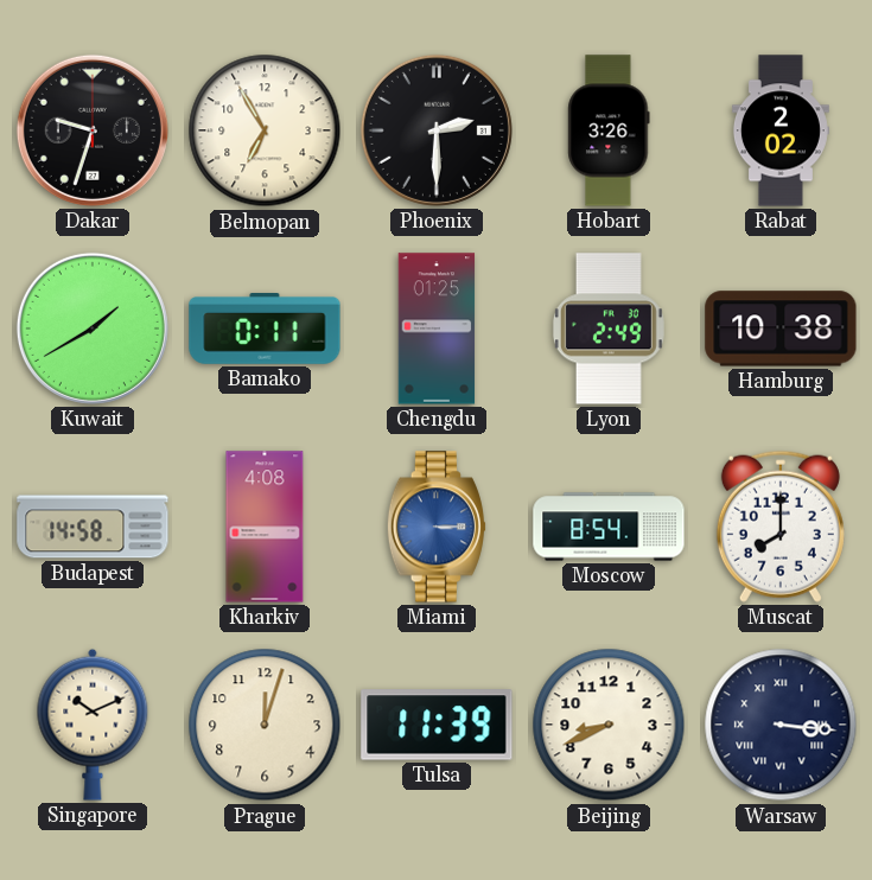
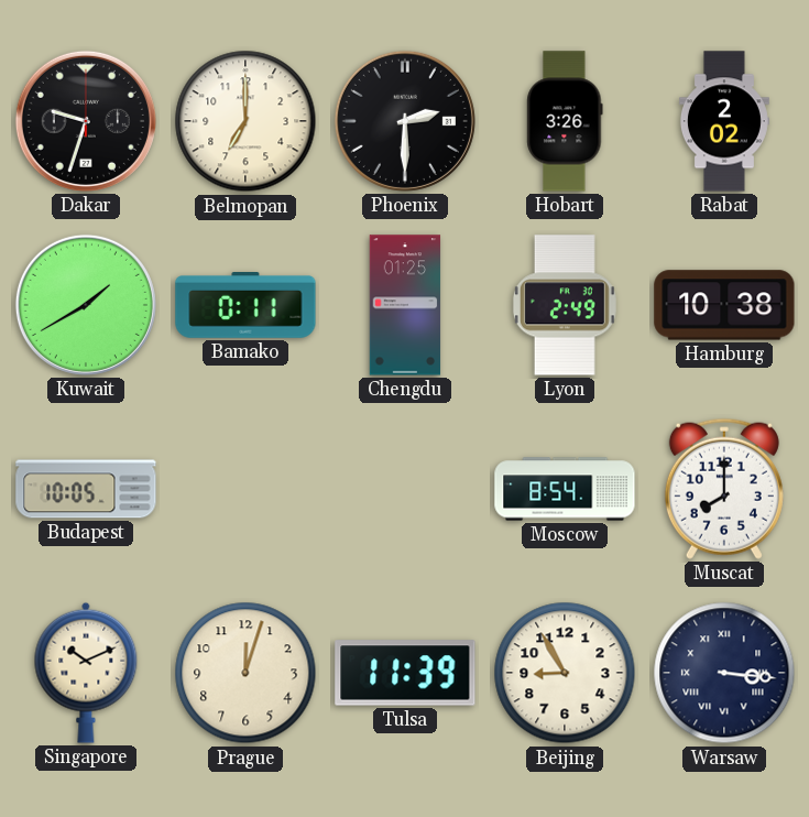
Belmopan: 6:55 -> 7:00
Budapest: 14:58 -> 10:05
Kharkiv: 4:08 -> none
Miami: 3:15 -> none
Beijing: 8:41 -> 8:55
